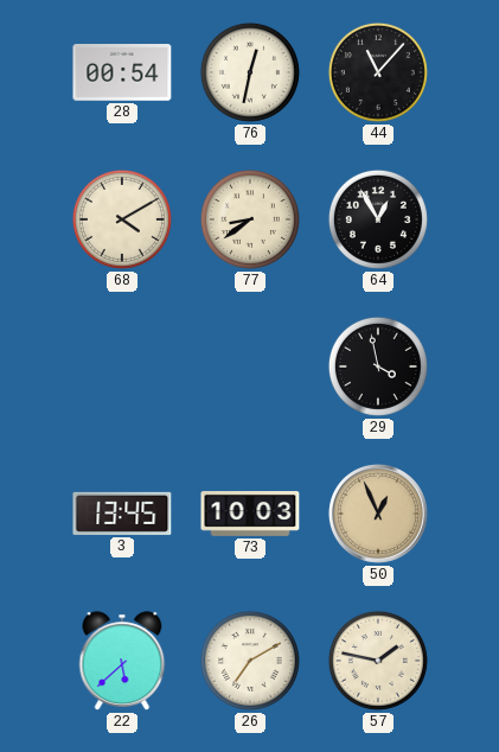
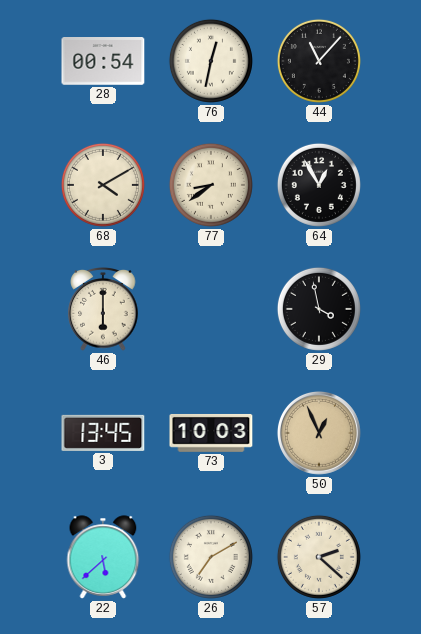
46: none -> 6:00
57: 1:47 -> 2:22
